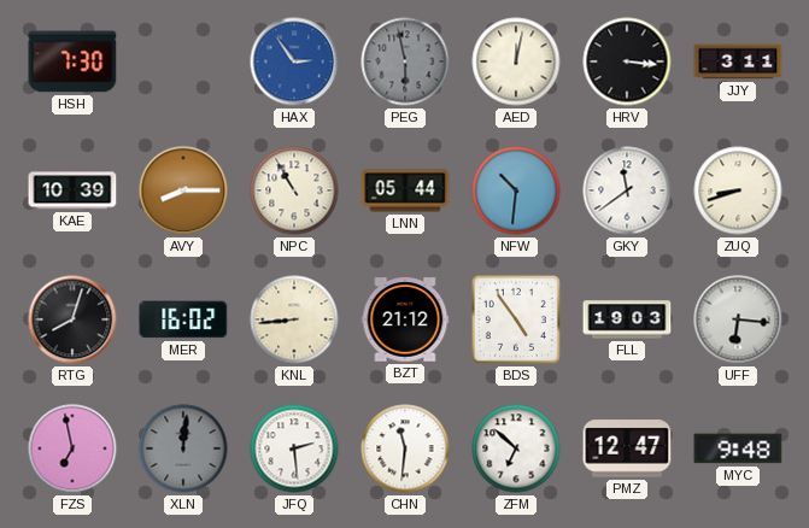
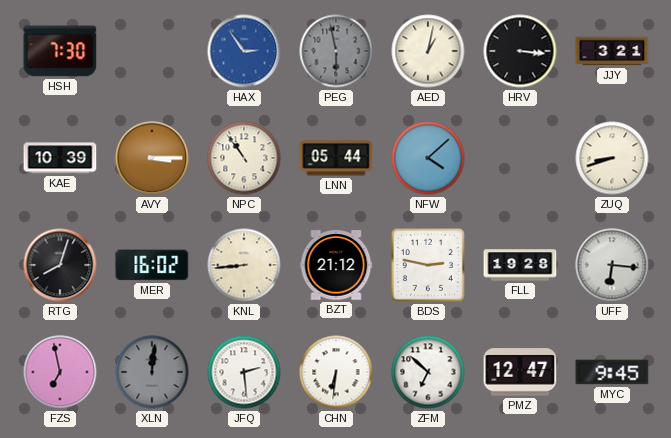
AED: 12:02 -> 1:02
JJY: 3:11 -> 3:21
AVY: 8:15 -> 3:15
NPC: 10:55 -> 10:54
NFW: 10:31 -> 4:08
GKY: 11:39 -> none
BDS: 4:54 -> 2:47
FLL: 19:03 -> 19:28
CHN: 11:31 -> 6:31
MYC: 9:48 -> 9:45
